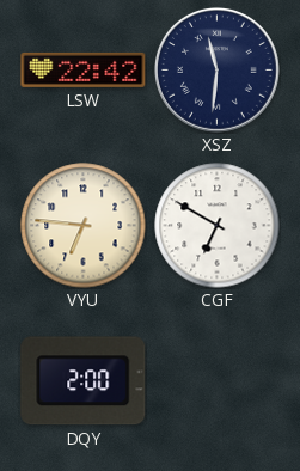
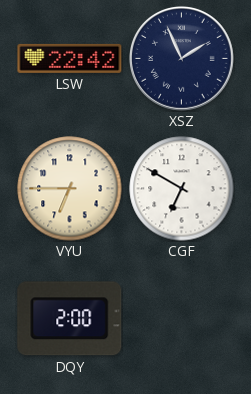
XSZ: 11:31 -> 1:56
VYU: 6:46 -> 6:45
